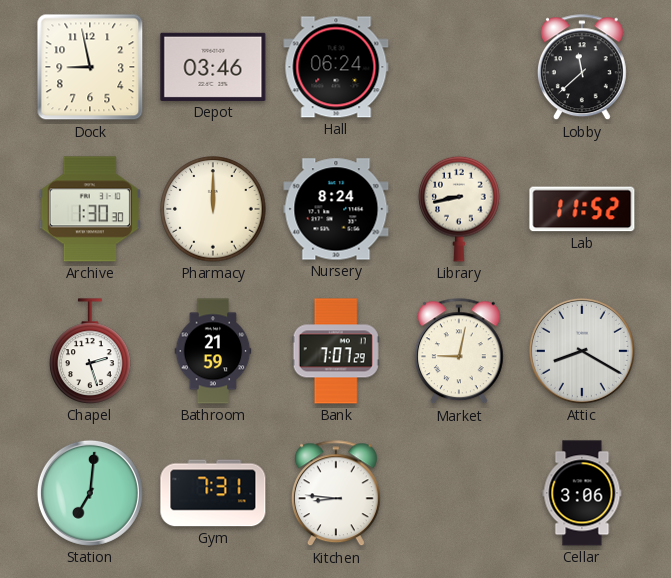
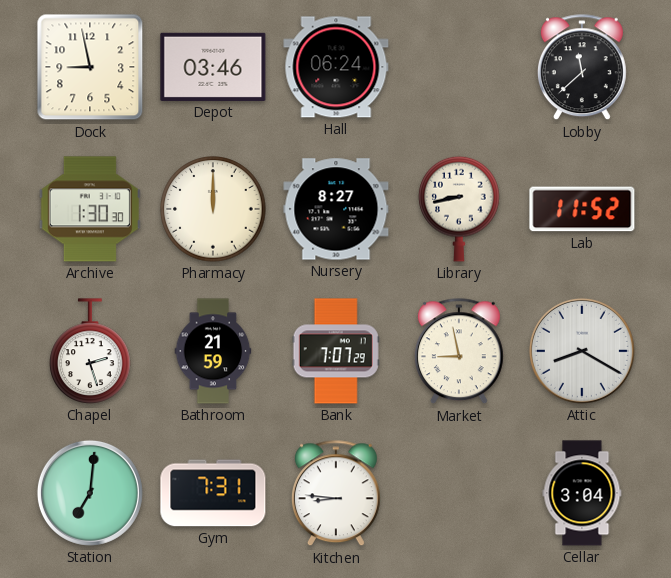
Nursery: 8:24 -> 8:27
Market: 9:02 -> 8:58
Cellar: 3:06 -> 3:04
